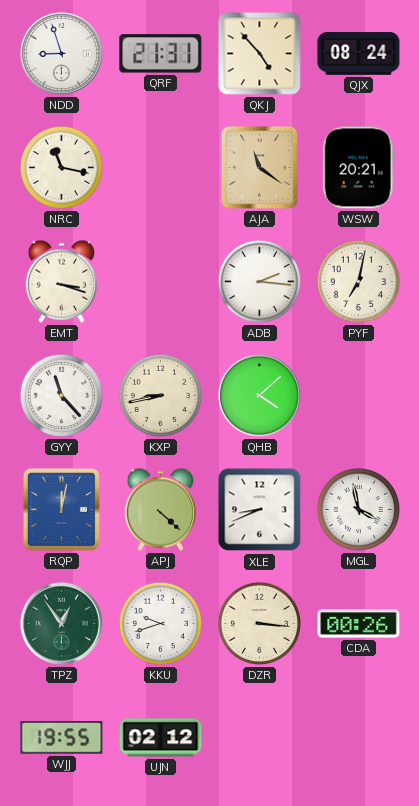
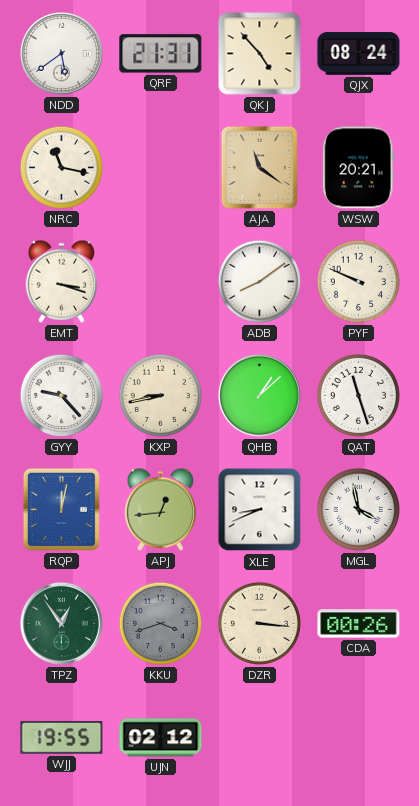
NDD: 8:57 -> 5:39
ADB: 2:16 -> 8:09
PYF: 7:02 -> 9:49
GYY: 11:23 -> 9:23
QHB: 4:08 -> 1:08
QAT: none -> 11:27
APJ: 4:22 -> 12:44
KKU: 9:42 -> 3:42
KKU dial: white -> grey
